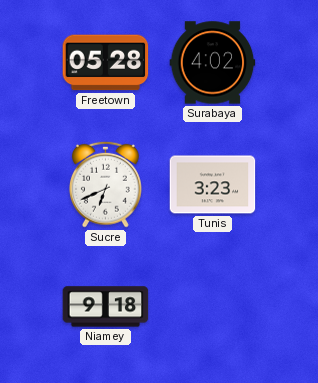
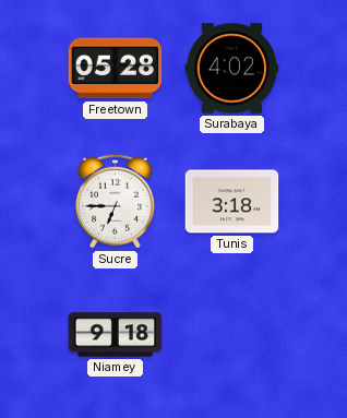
Sucre: 6:41 -> 6:45
Tunis: 3:23 -> 3:18
